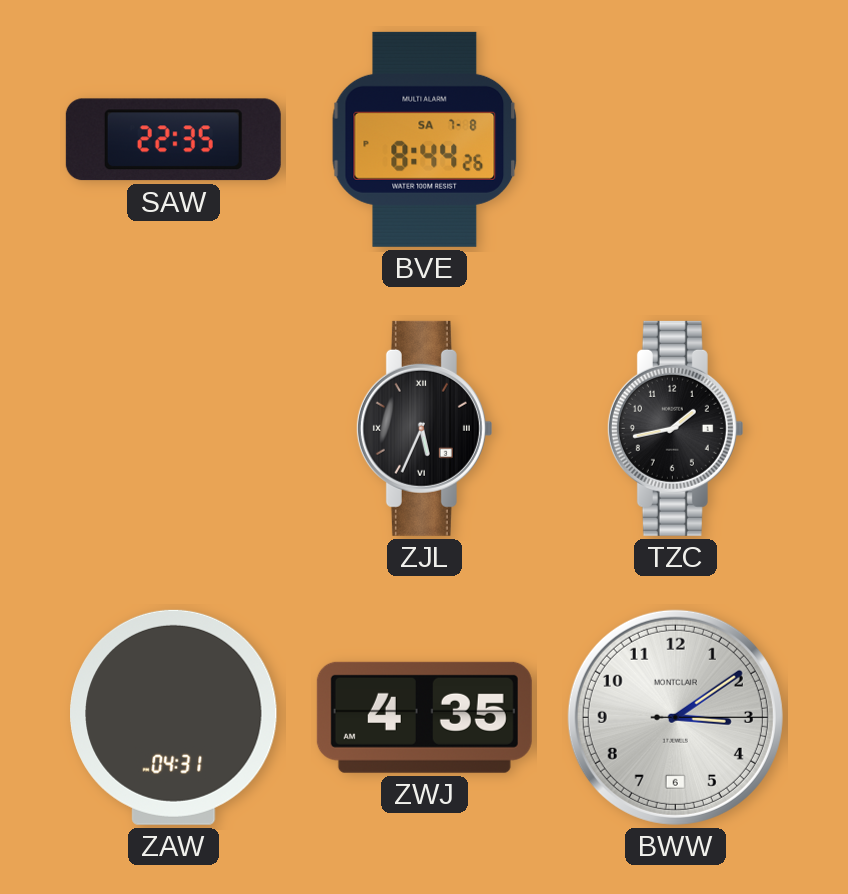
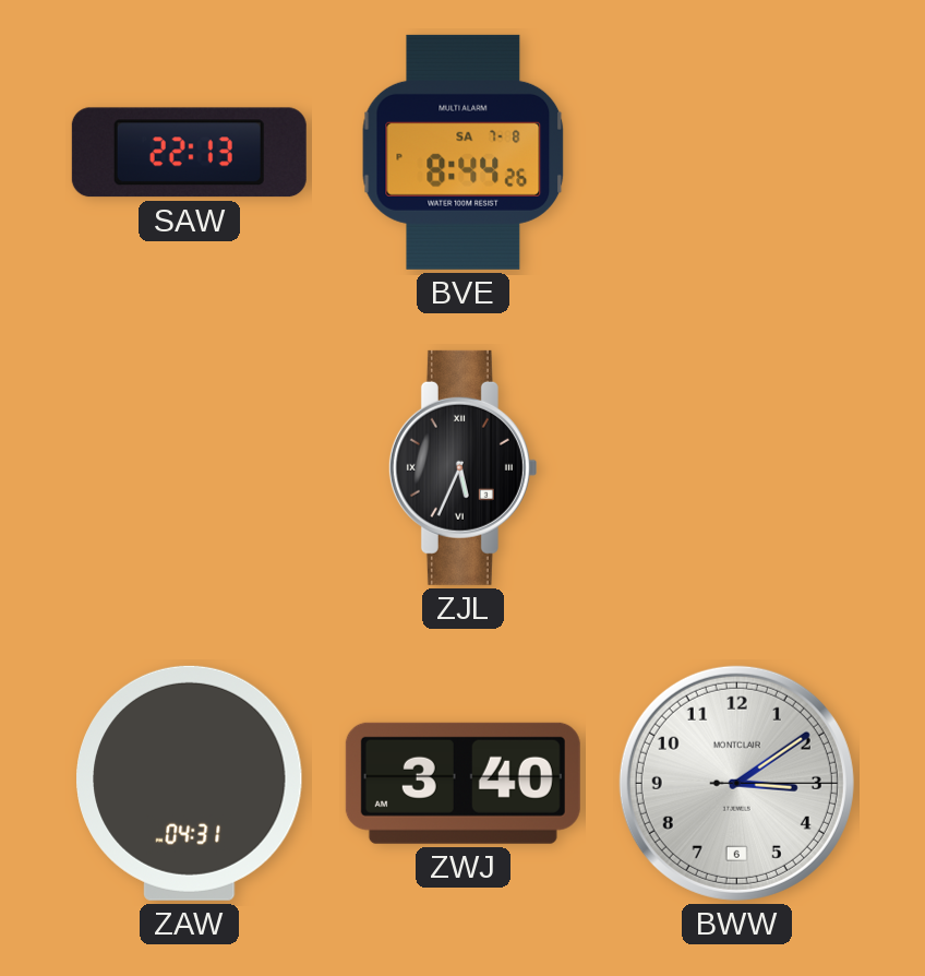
SAW: 22:35 -> 22:13
TZC: 1:43 -> none
ZWJ: 4:35 -> 3:40
